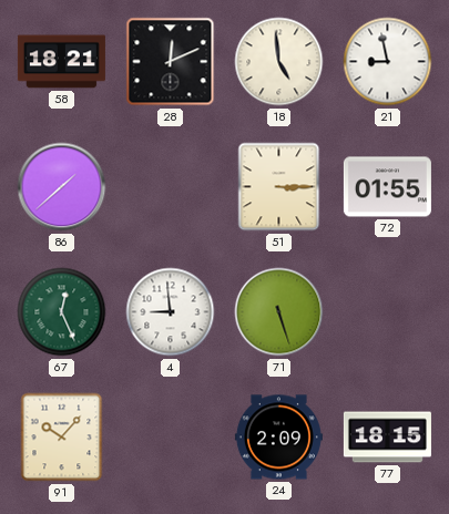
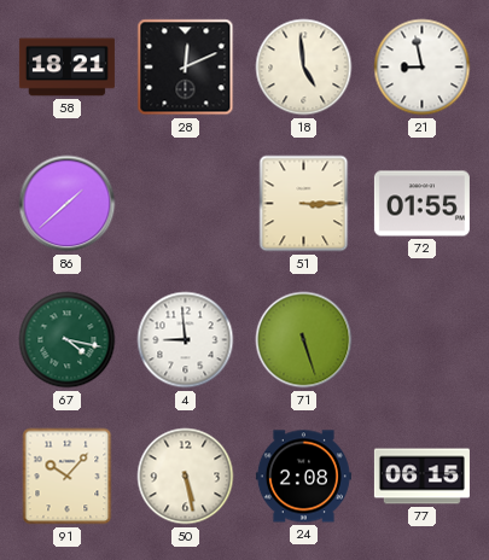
67: 12:26 -> 4:17
50: none -> 5:28
24: 2:09 -> 2:08
77: 18:15 -> 06:15
